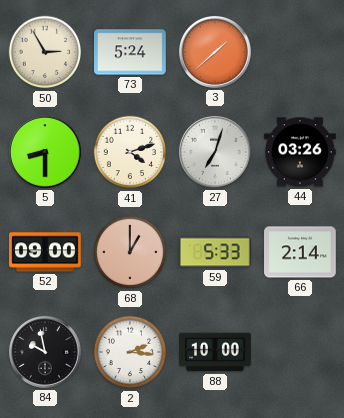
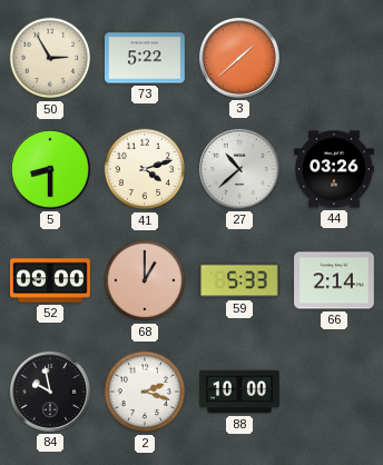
73: 5:24 -> 5:22
27: 7:03 -> 10:38
2: 2:16 -> 2:18
